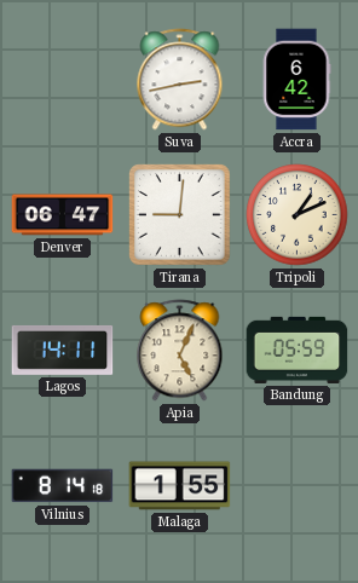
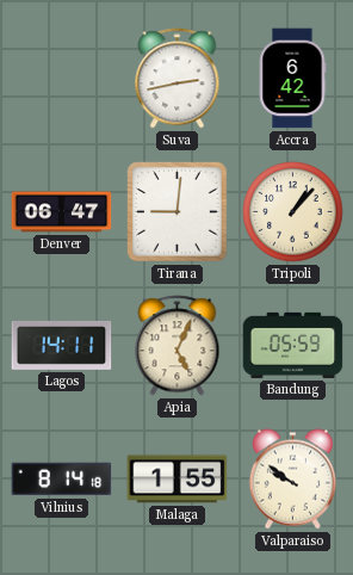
Tripoli: 1:11 -> 1:07
Valparaiso: none -> 9:51
